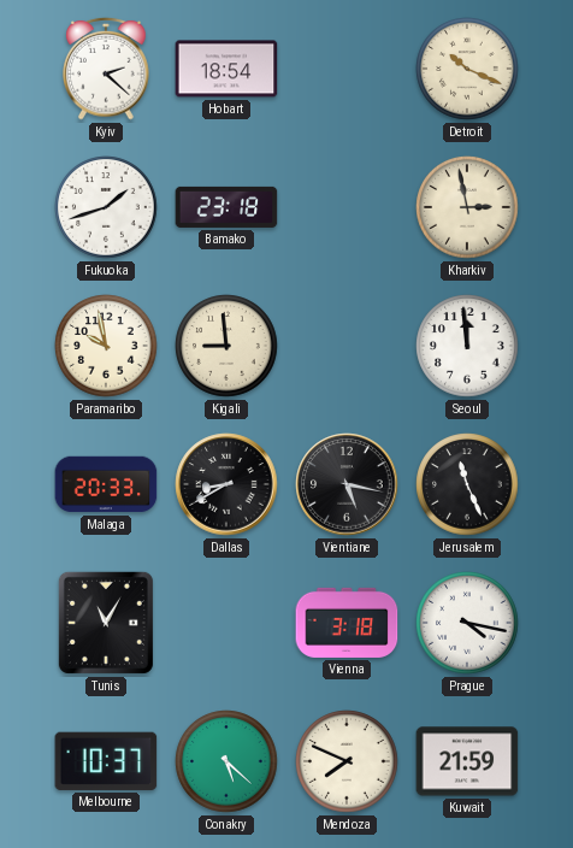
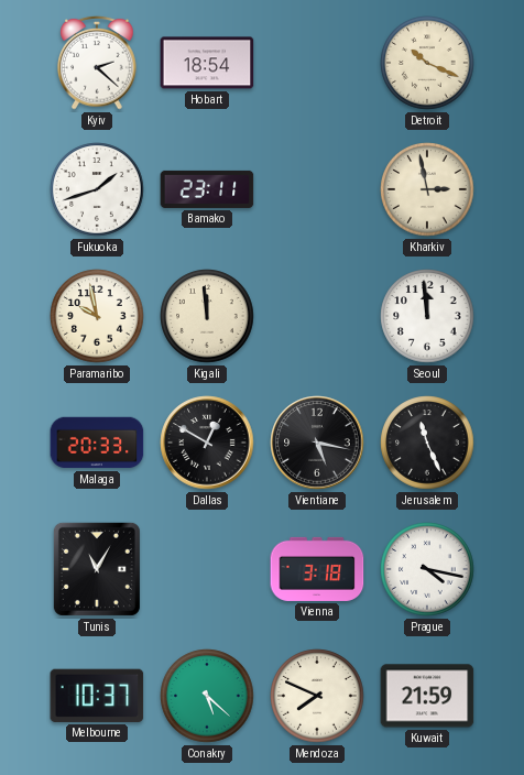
Bamako: 23:18 -> 23:11
Kigali: 8:59 -> 11:59
Dallas: 8:40 -> 12:50
